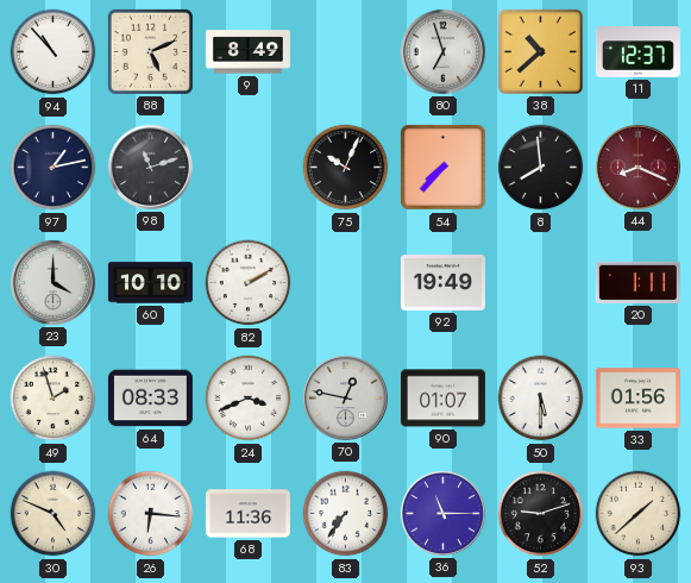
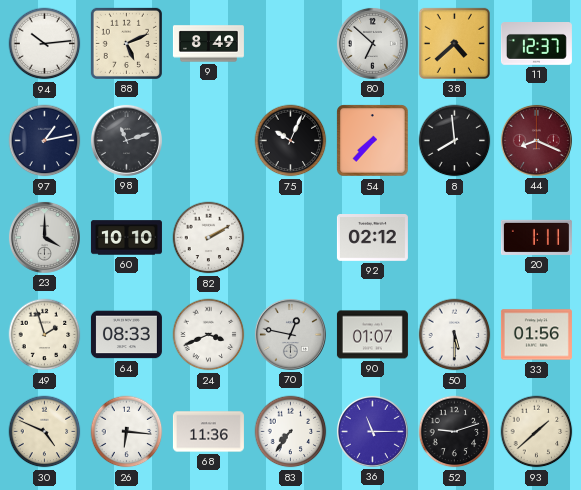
94: 10:53 -> 10:14
80: 6:57 -> 6:52
38: 10:38 -> 4:38
92: 19:49 -> 02:12
